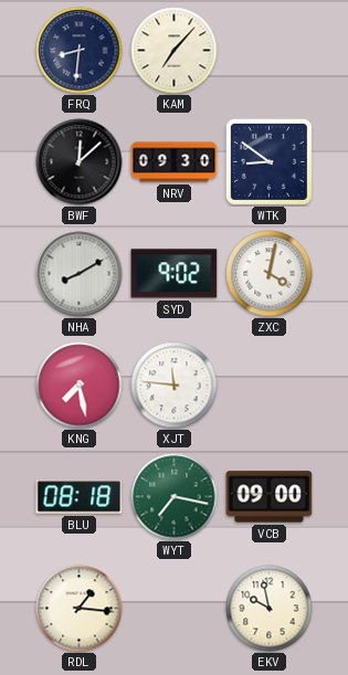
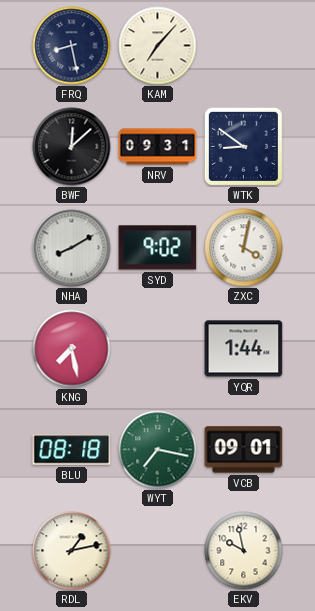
FRQ: 8:31 -> 8:28
NRV: 09:30 -> 09:31
XJT: 11:46 -> none
YQR: none -> 1:44
VCB: 09:00 -> 09:01
RDL: 1:16 -> 1:13
